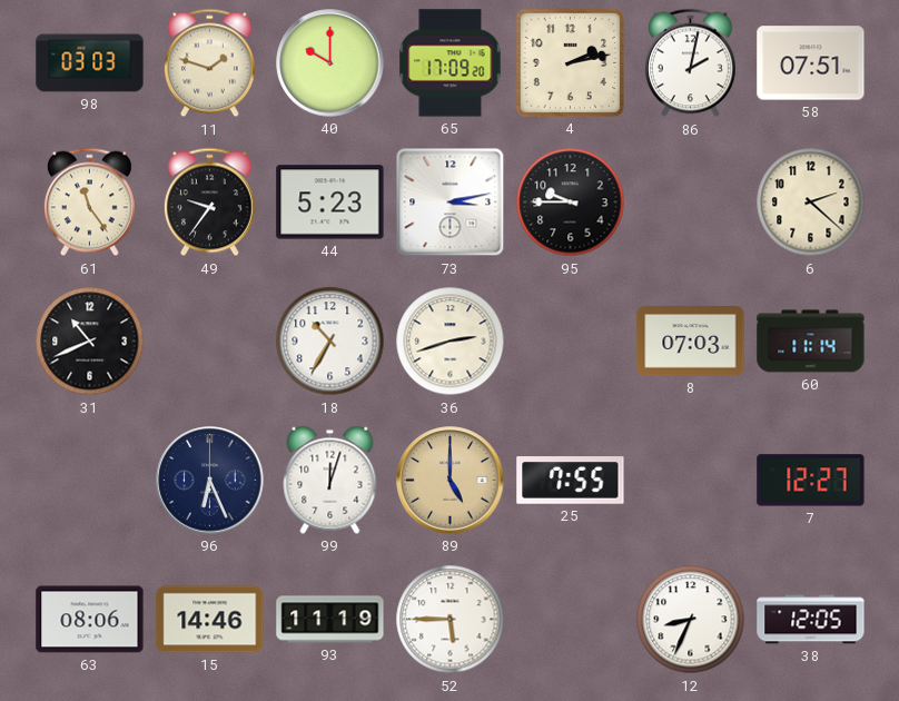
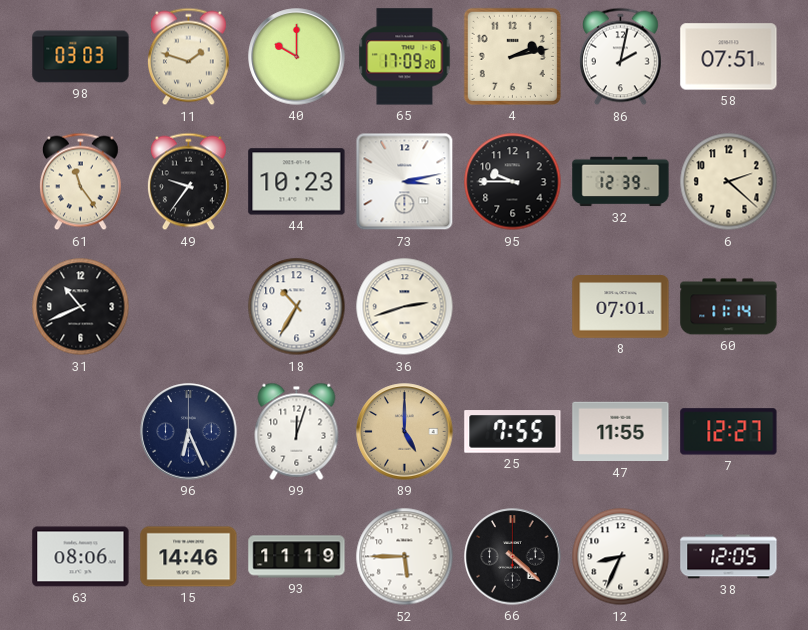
44: 5:23 -> 10:23
32: none -> 12:39
8: 07:03 -> 07:01
47: none -> 11:55
66: none -> 4:22
